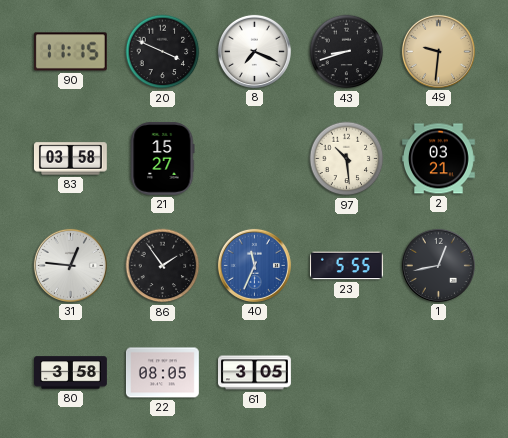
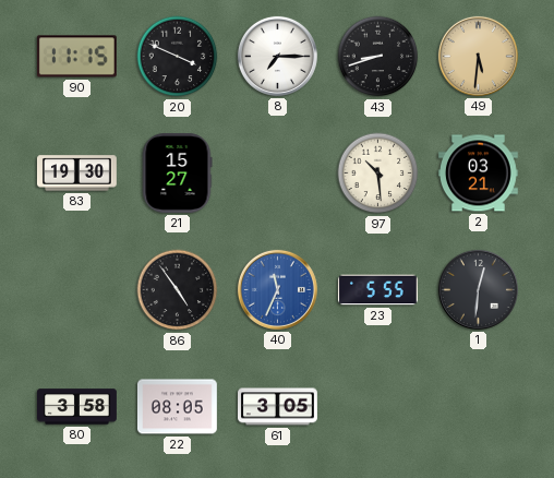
8: 7:19 -> 7:15
49: 9:31 -> 5:31
83: 03:58 -> 19:30
31: 12:46 -> none
86: 1:54 -> 4:54
1: 12:43 -> 12:31
